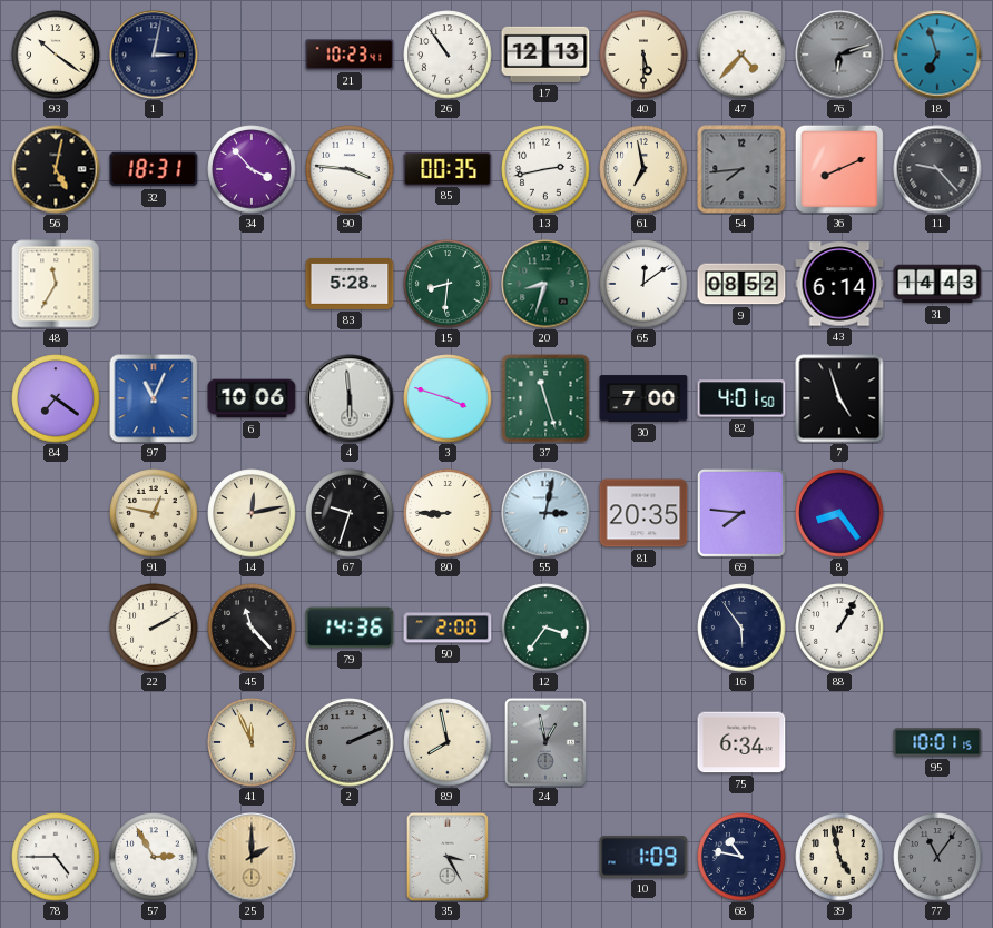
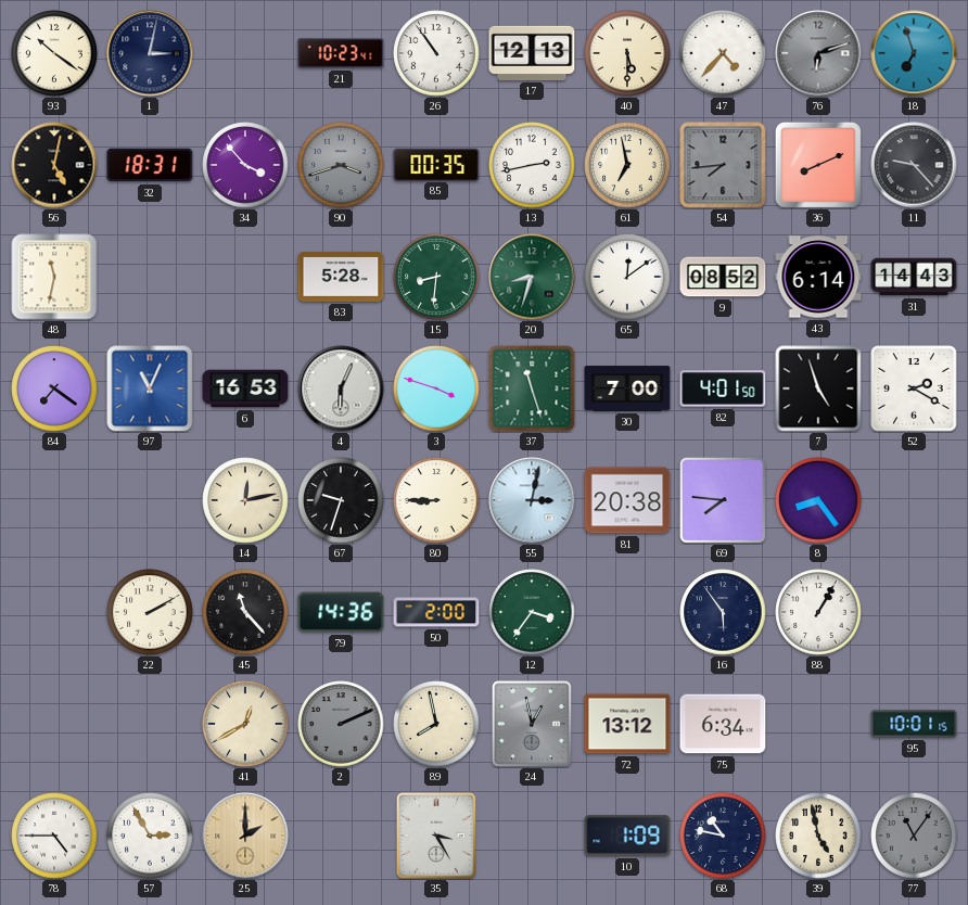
90: 3:46 -> 3:42
90 dial: white -> grey
48: 11:35 -> 11:32
6: 10:06 -> 16:53
4: 5:59 -> 6:04
52: none -> 2:20
91: 12:47 -> none
81: 20:35 -> 20:38
41: 11:56 -> 12:40
72: none -> 13:12
